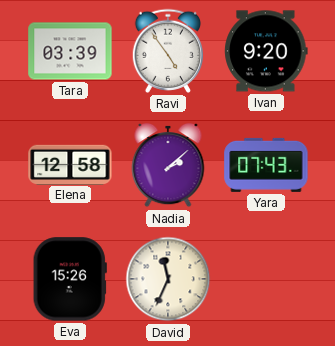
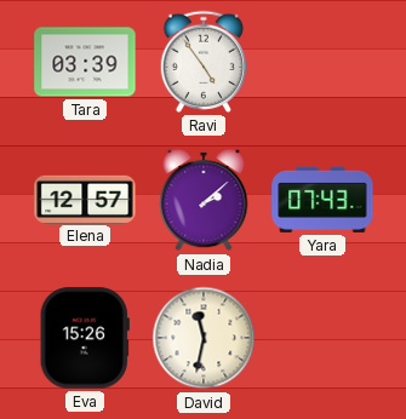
Ivan: 9:20 -> none
Elena: 12:58 -> 12:57
David: 11:34 -> 11:32
